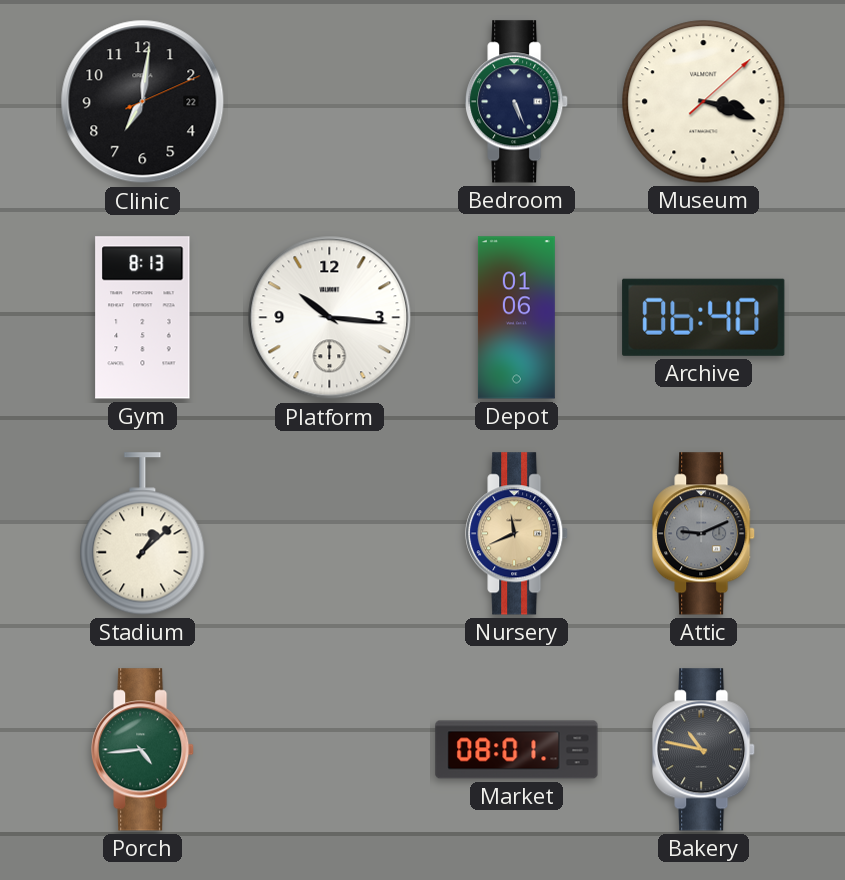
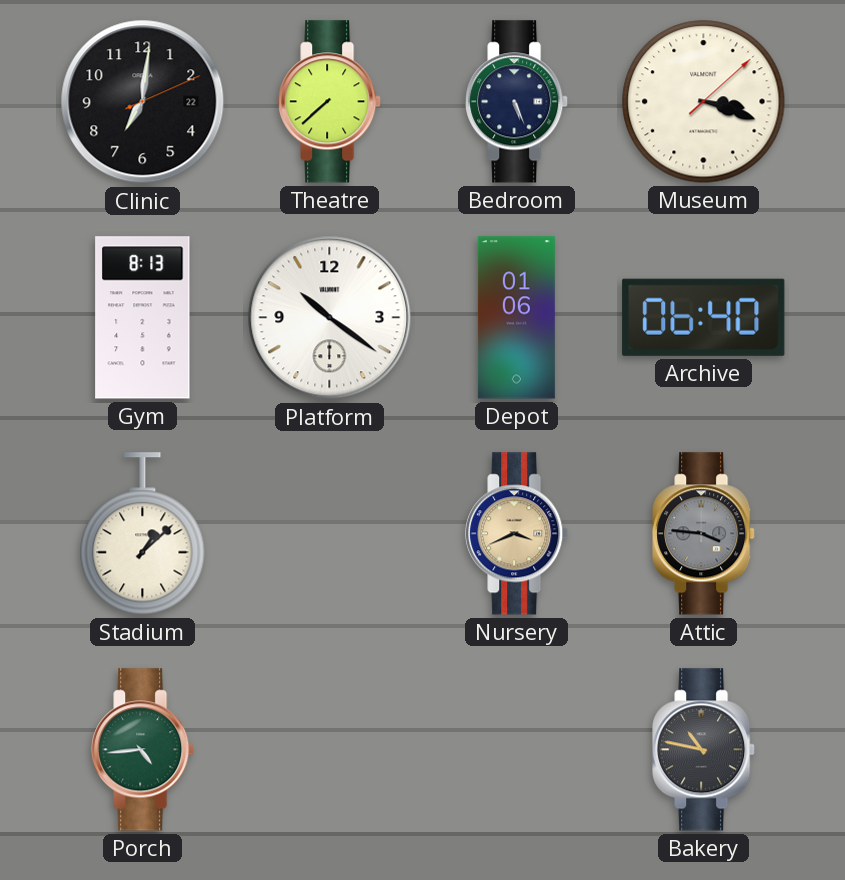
Theatre: none -> 7:38
Platform: 10:16 -> 10:21
Nursery: 11:41 -> 3:41
Attic: 9:11 -> 3:46
Market: 08:01 -> none
